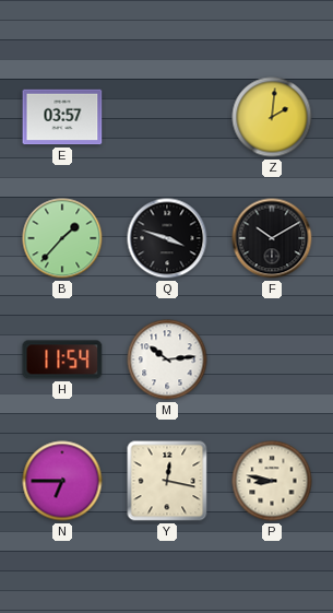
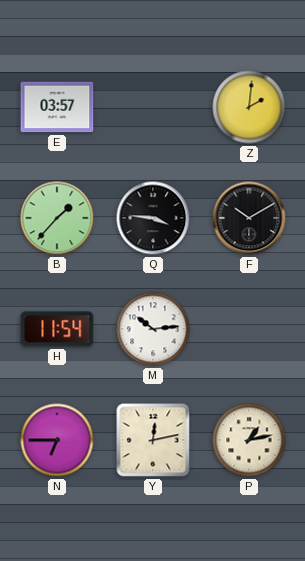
Q: 3:48 -> 3:46
Y: 12:17 -> 12:13
P: 8:47 -> 1:13
